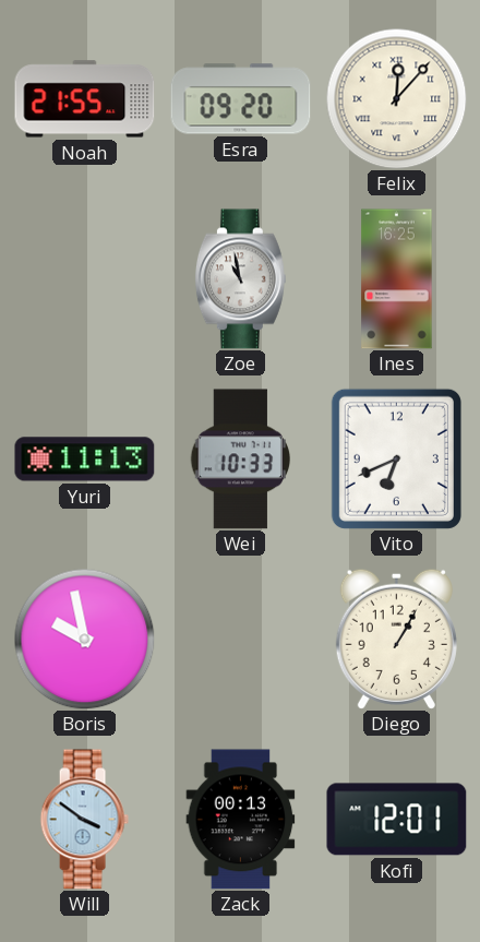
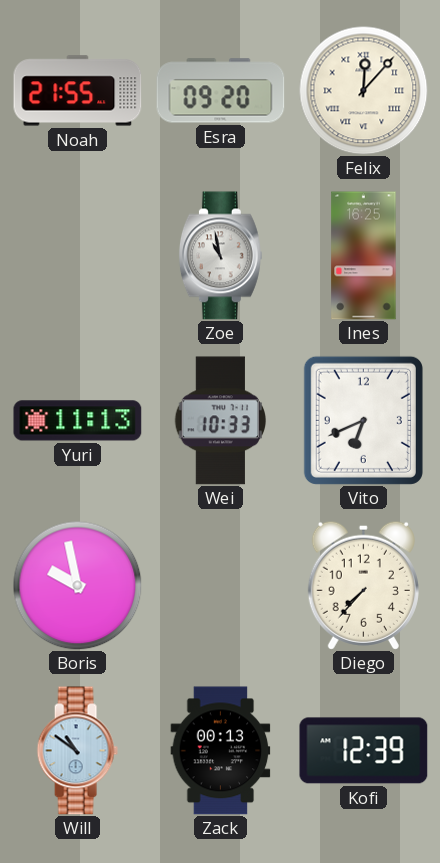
Diego: 1:05 -> 7:37
Will: 3:51 -> 10:51
Kofi: 12:01 -> 12:39
